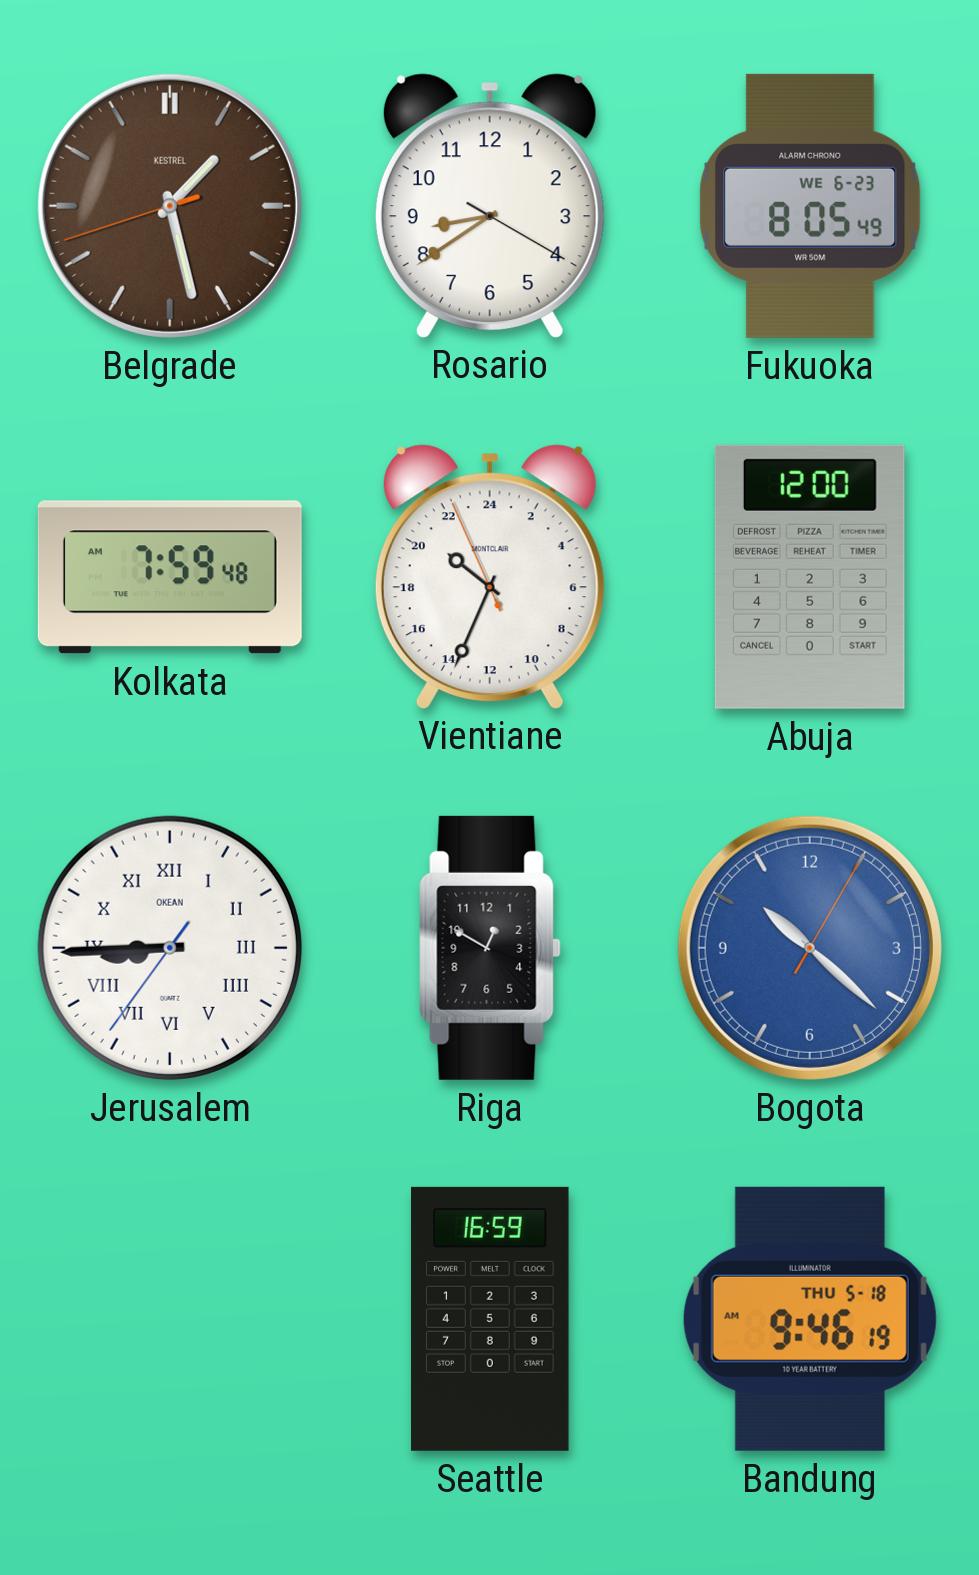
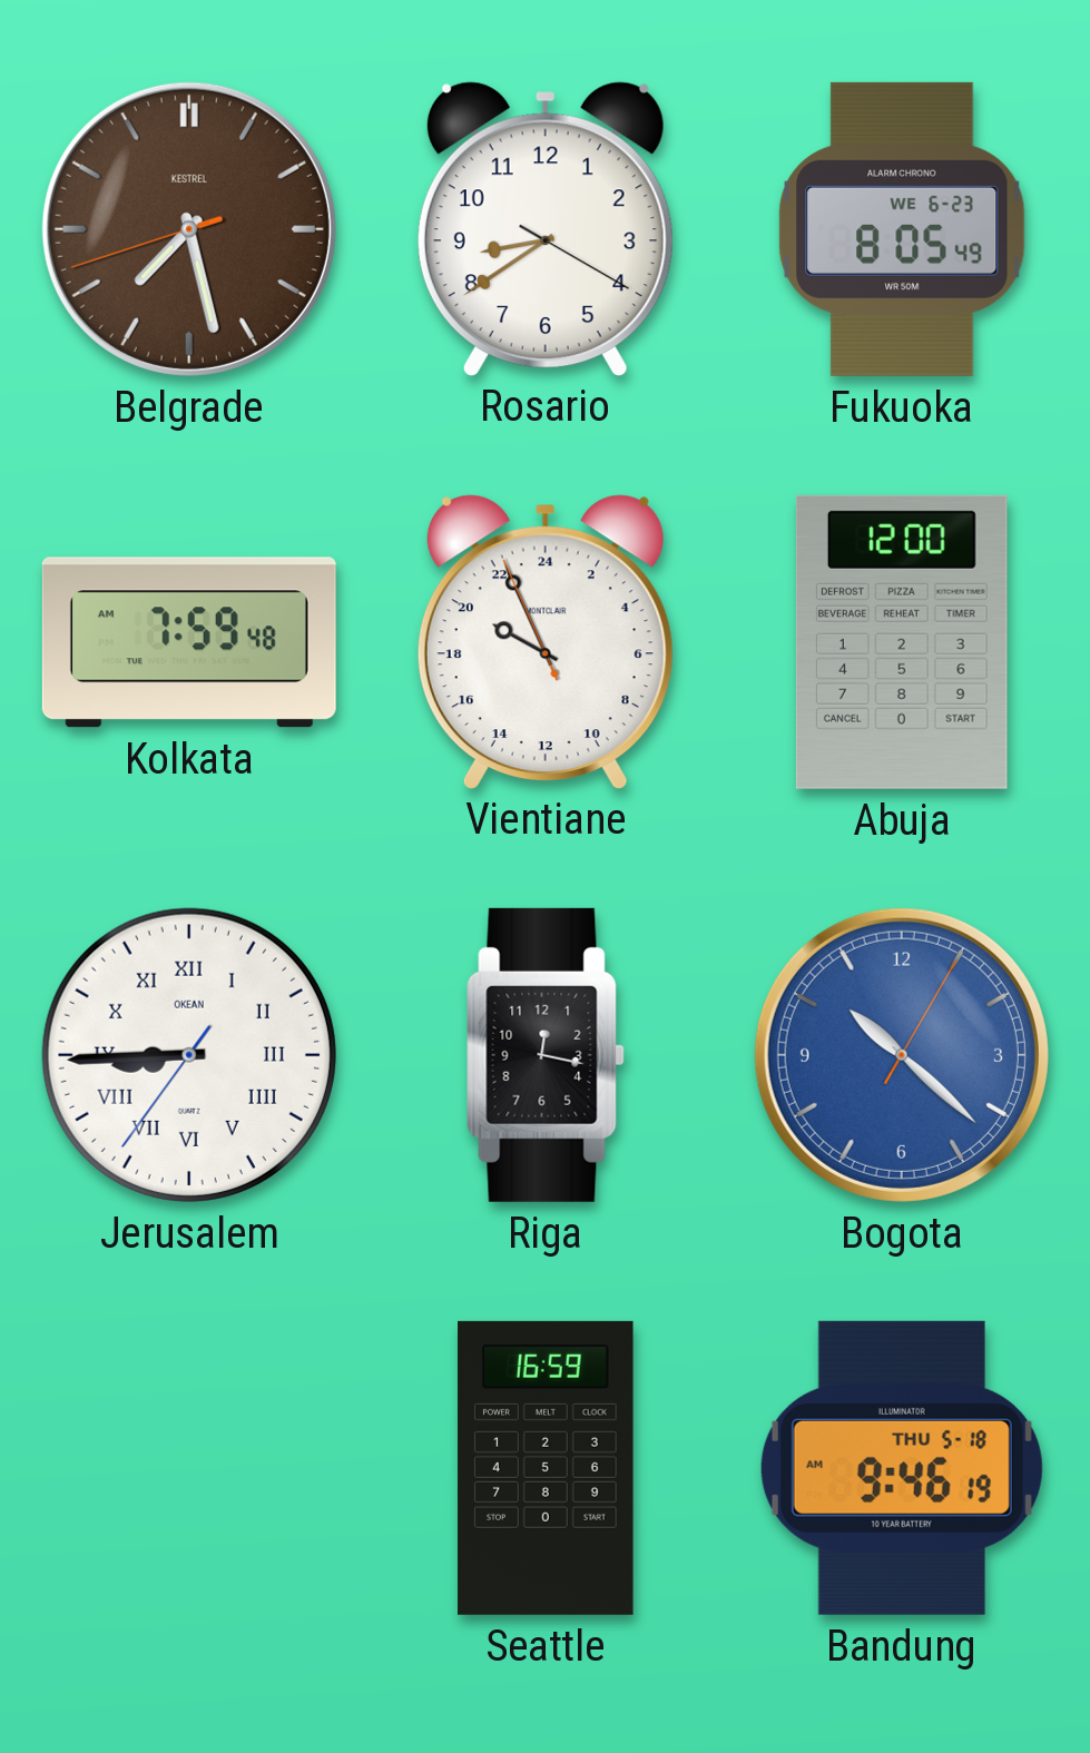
Belgrade: 1:27 -> 7:27
Vientiane: 20:33 -> 19:55
Riga: 12:50 -> 12:17
